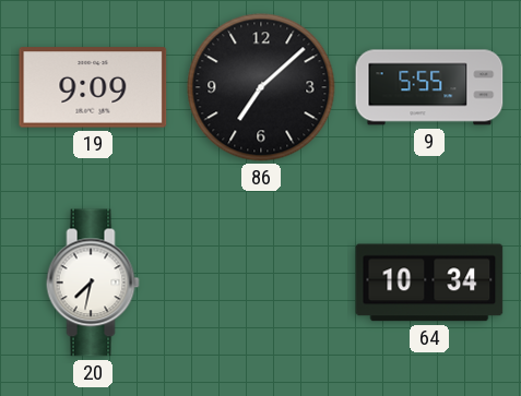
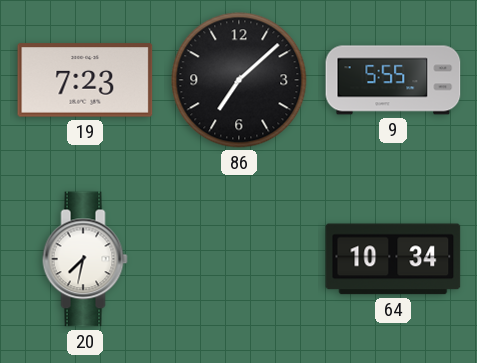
19: 9:09 -> 7:23
